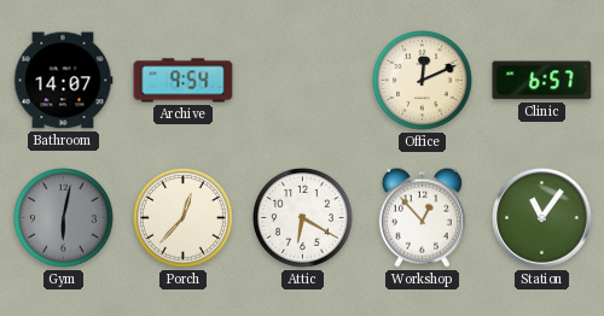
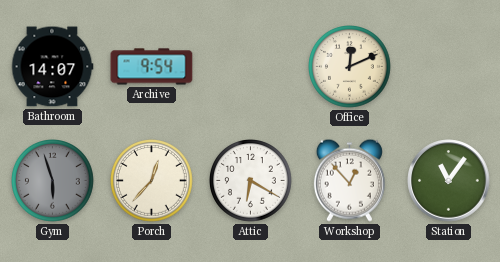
Clinic: 6:57 -> none
Gym: 6:02 -> 5:57
